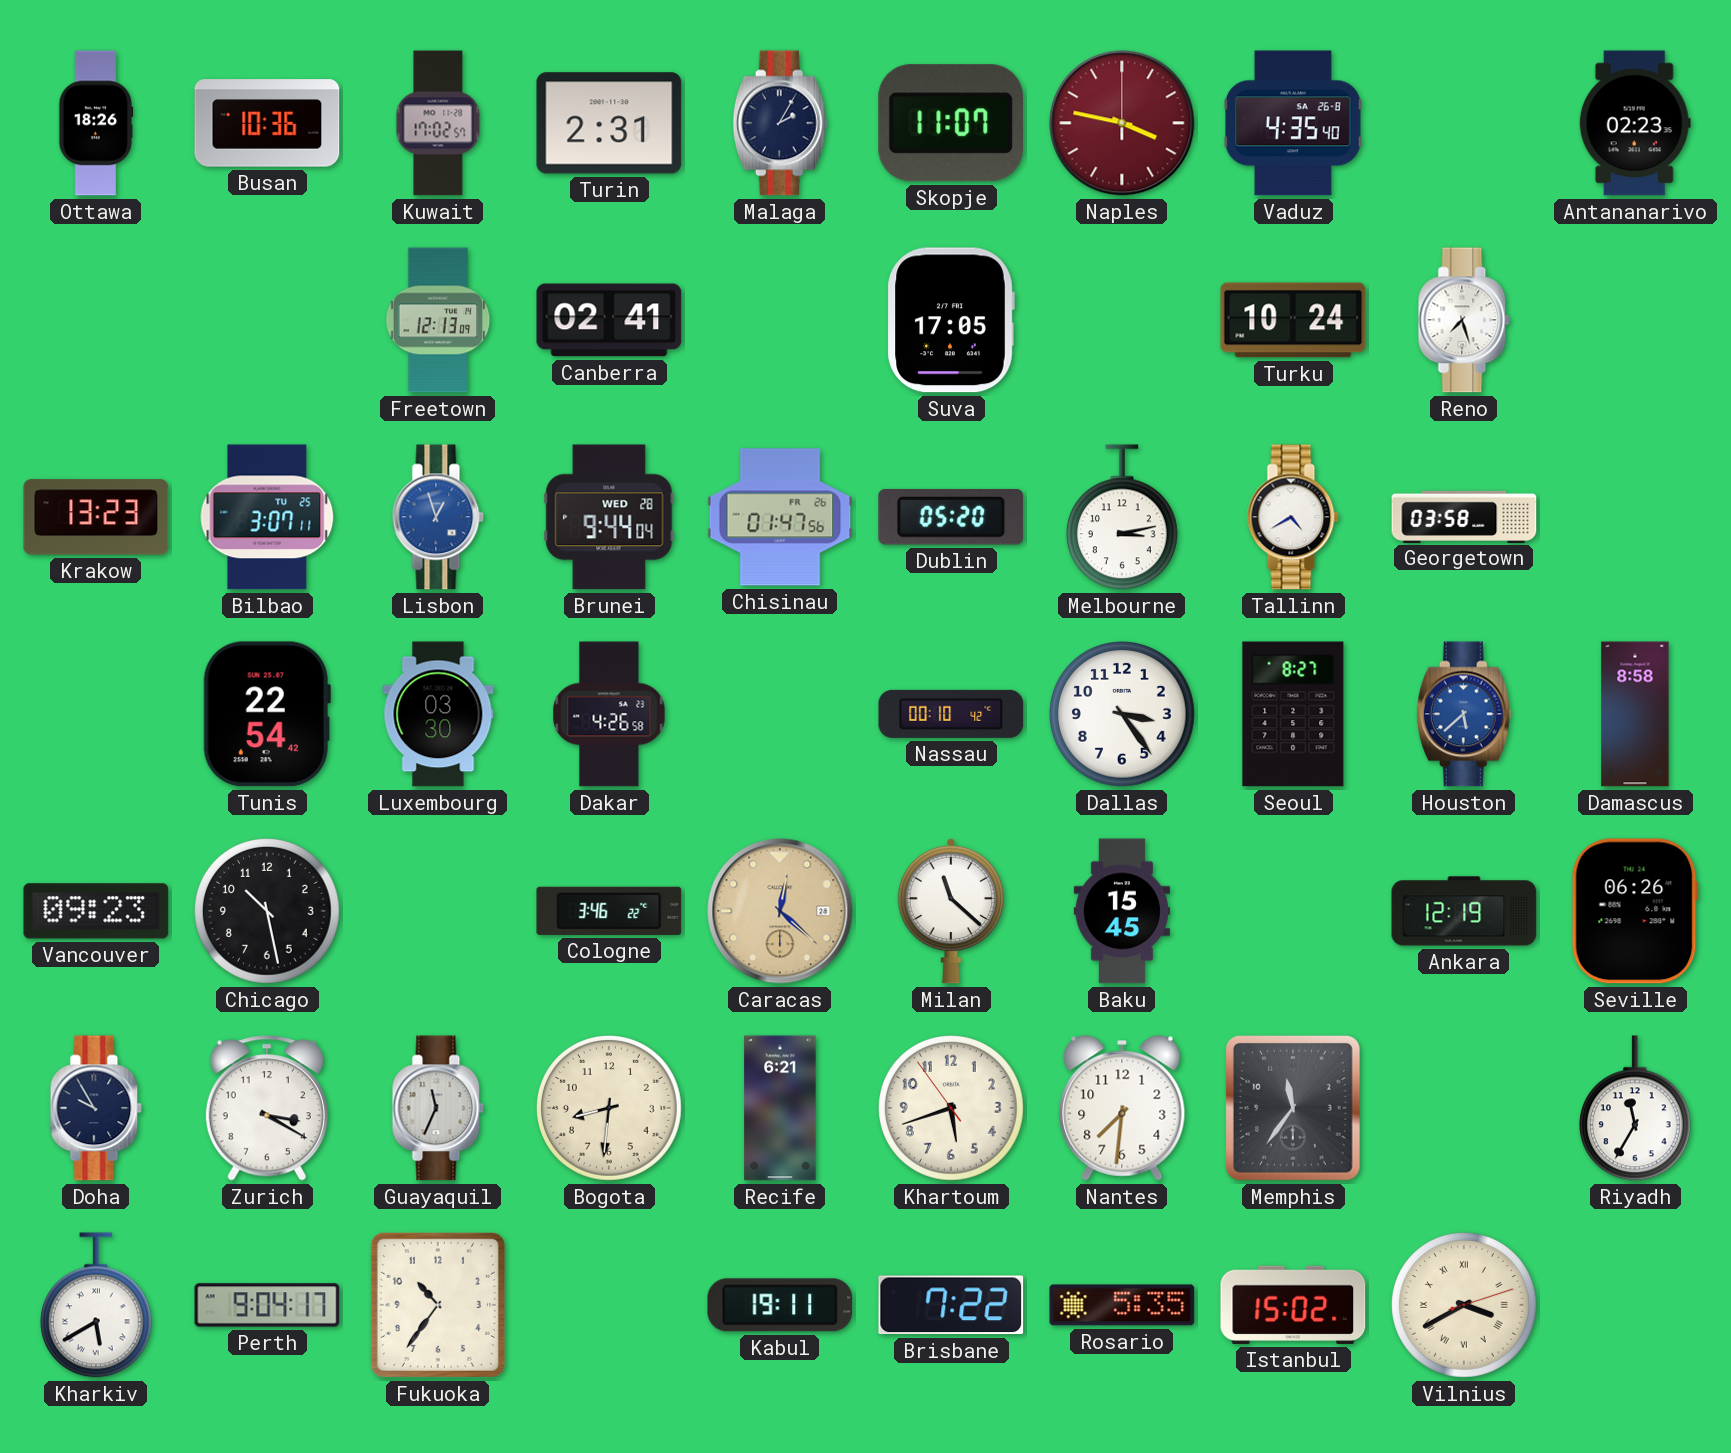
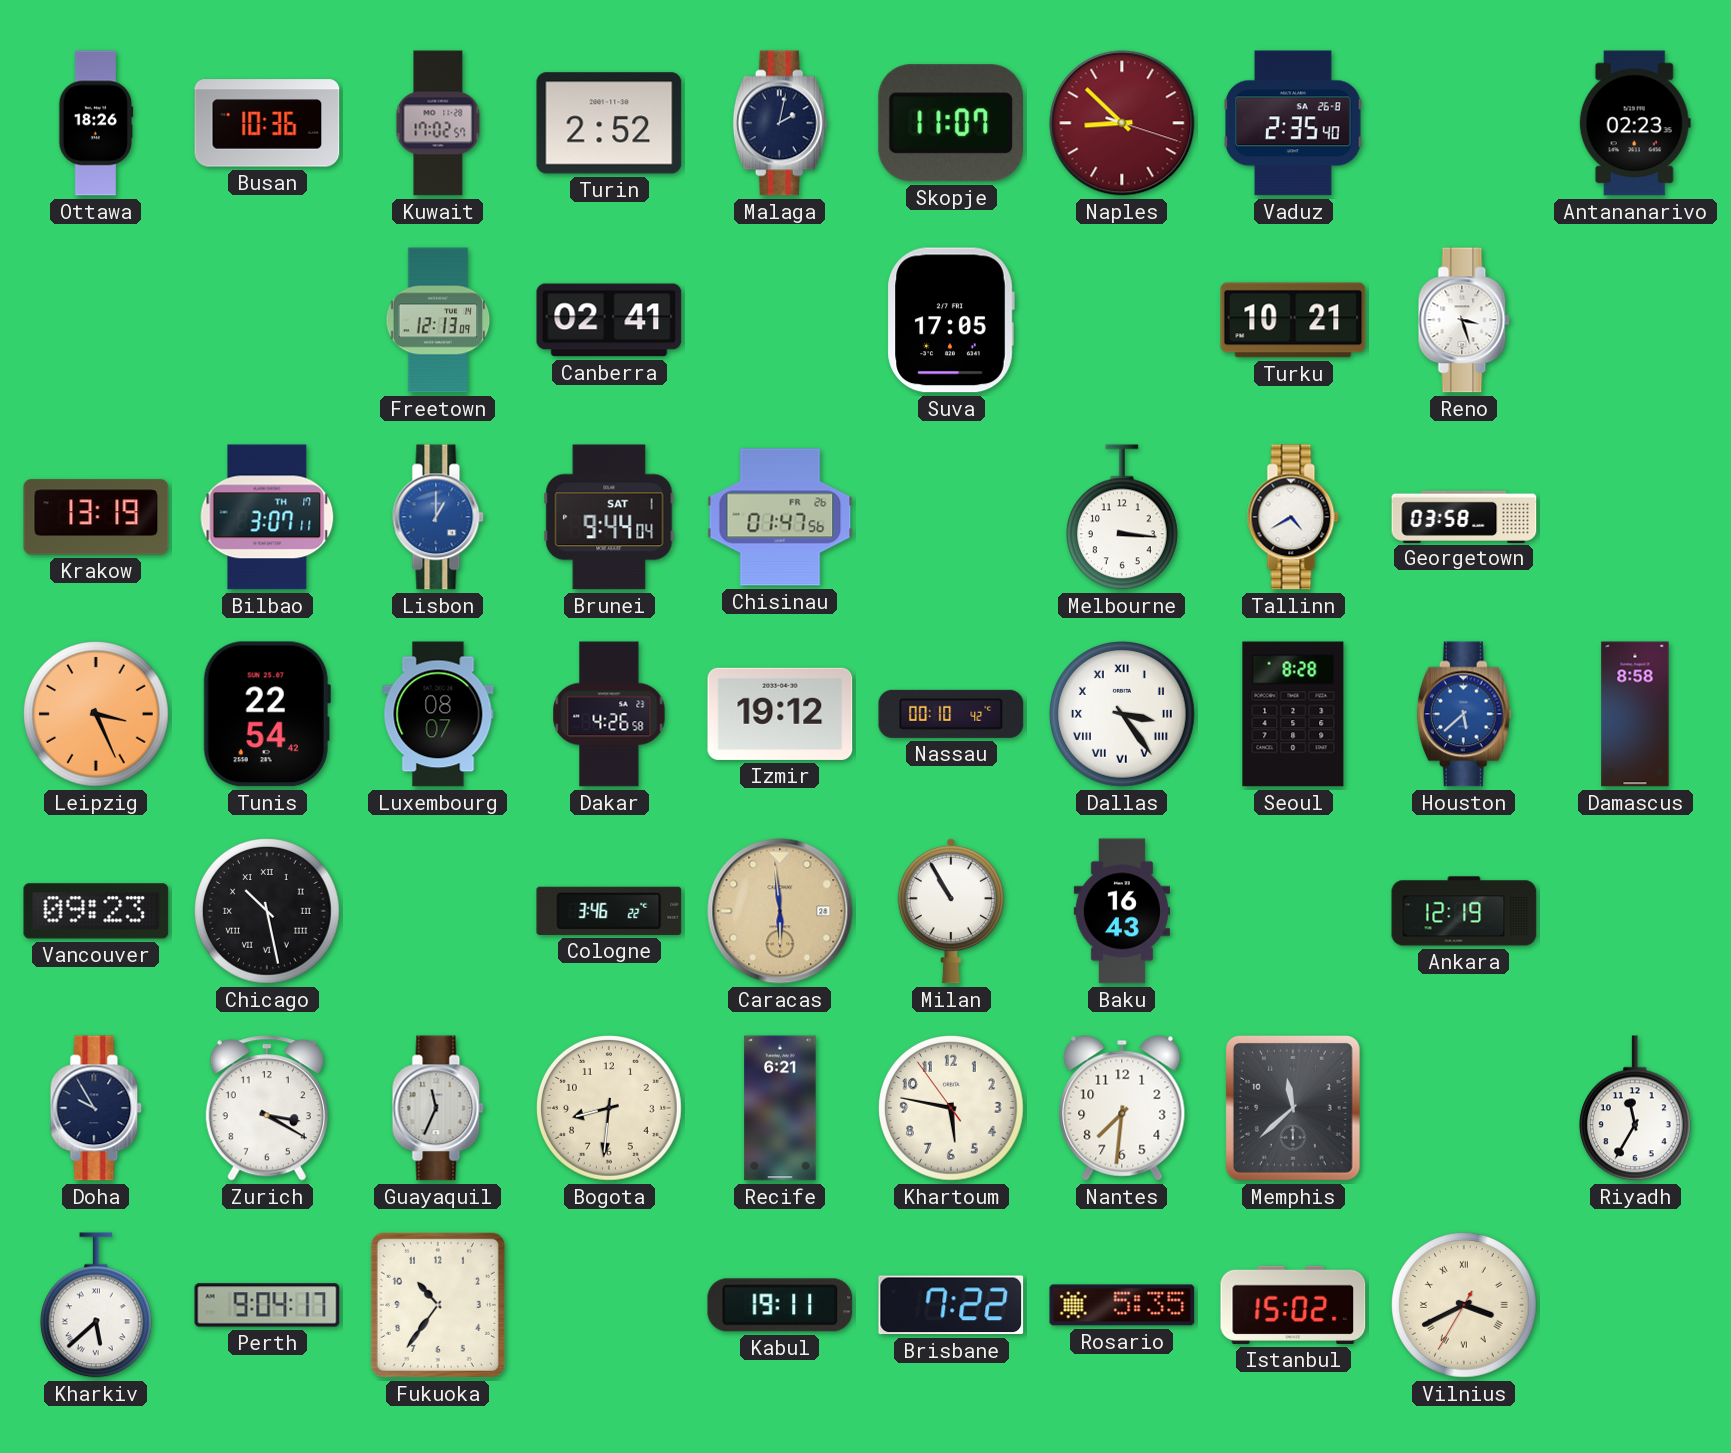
Turin: 2:31 -> 2:52
Malaga: 2:05 -> 2:02
Naples: 3:47 -> 8:52
Vaduz: 4:35 -> 2:35
Turku: 10:24 -> 10:21
Reno: 7:27 -> 3:27
Krakow: 13:23 -> 13:19
Bilbao date: TU 25 -> TH 17
Lisbon: 12:57 -> 1:00
Brunei date: WED 28 -> SAT 1
Dublin: 05:20 -> none
Melbourne: 3:13 -> 3:16
Leipzig: none -> 3:26
Luxembourg: 03:30 -> 08:07
Izmir: none -> 19:12
Dallas numerals: Arabic -> Roman
Seoul: 8:27 -> 8:28
Chicago numerals: Arabic -> Roman
Caracas: 12:22 -> 5:59
Milan: 11:22 -> 10:55
Baku: 15:45 -> 16:43
Seville: 06:26 -> none
Khartoum: 5:41 -> 5:46
Memphis: 11:36 -> 11:38
Kharkiv: 5:40 -> 5:38
Vilnius: 3:40:12 -> 3:40:35
